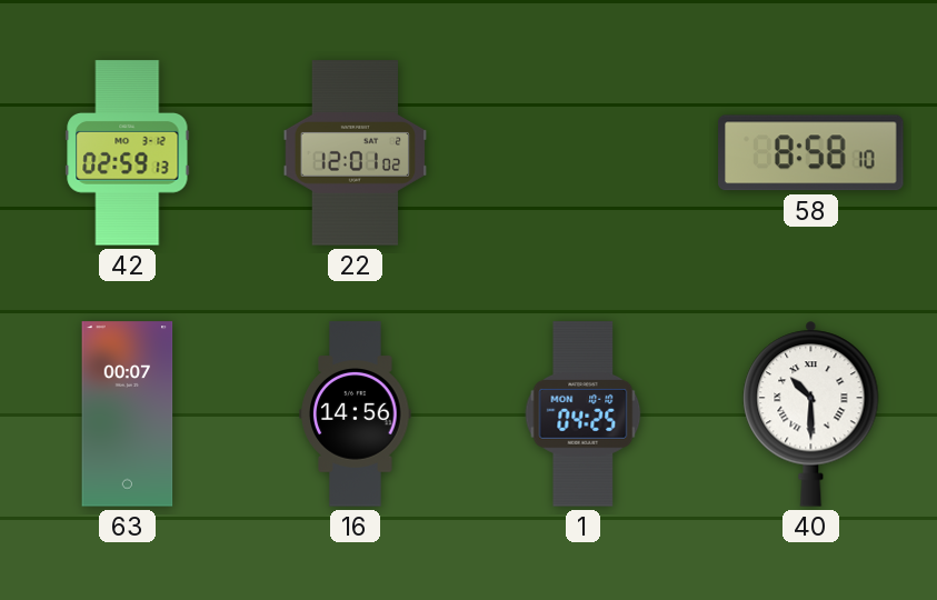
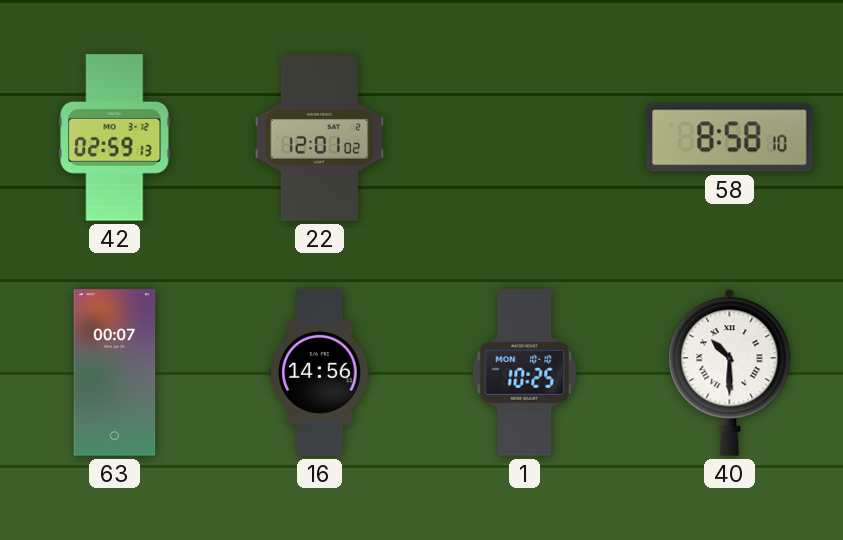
1: 04:25 -> 10:25
